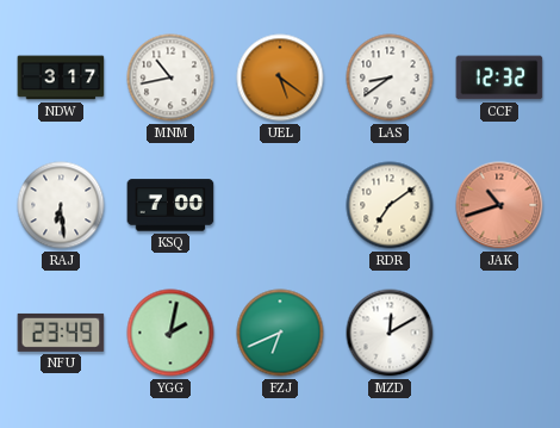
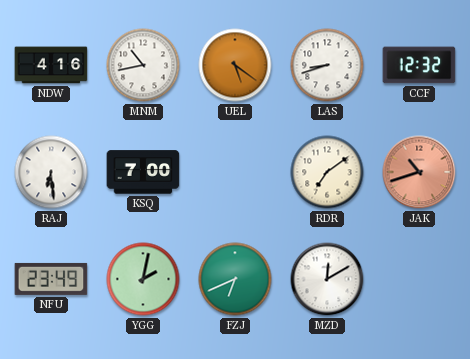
NDW: 3:17 -> 4:16
LAS: 8:39 -> 8:42
